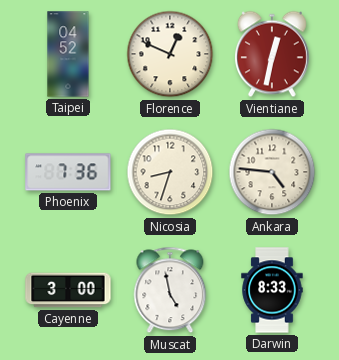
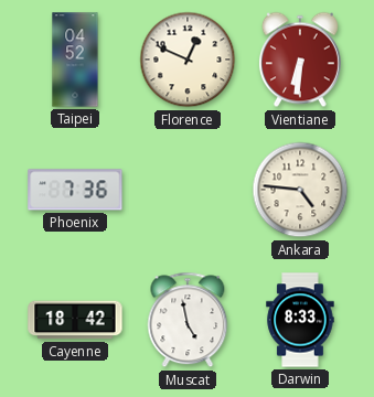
Vientiane: 12:32 -> 6:31
Nicosia: 8:33 -> none
Cayenne: 3:00 -> 18:42
